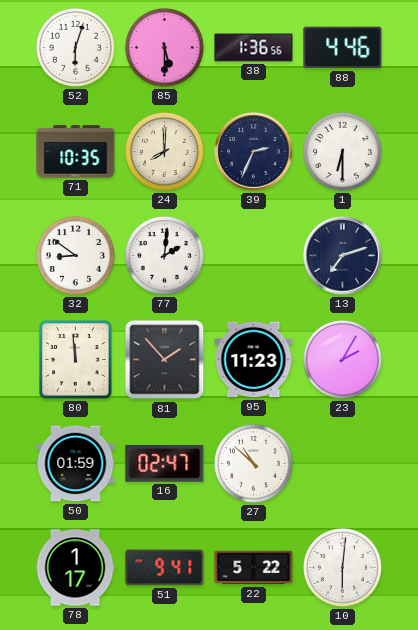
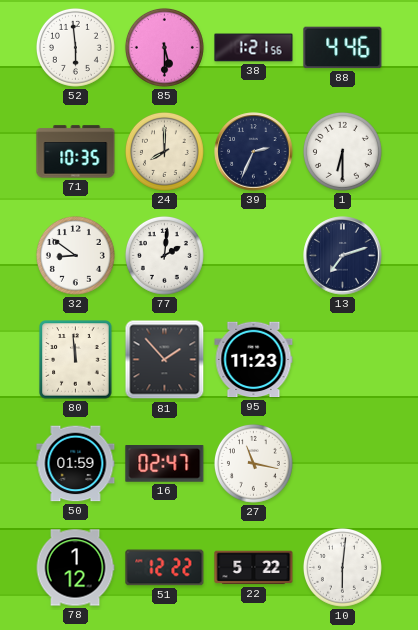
52: 6:03 -> 5:59
38: 1:36 -> 1:21
23: 2:05 -> none
27: 10:52 -> 11:17
78: 1:17 -> 1:12
51: 9:41 -> 12:22
